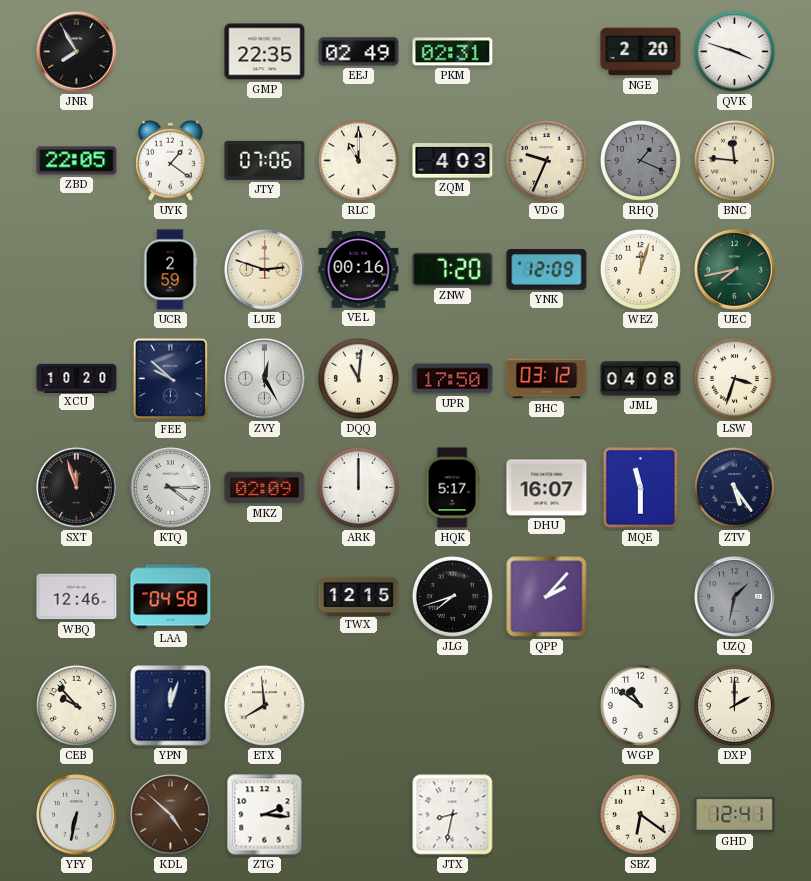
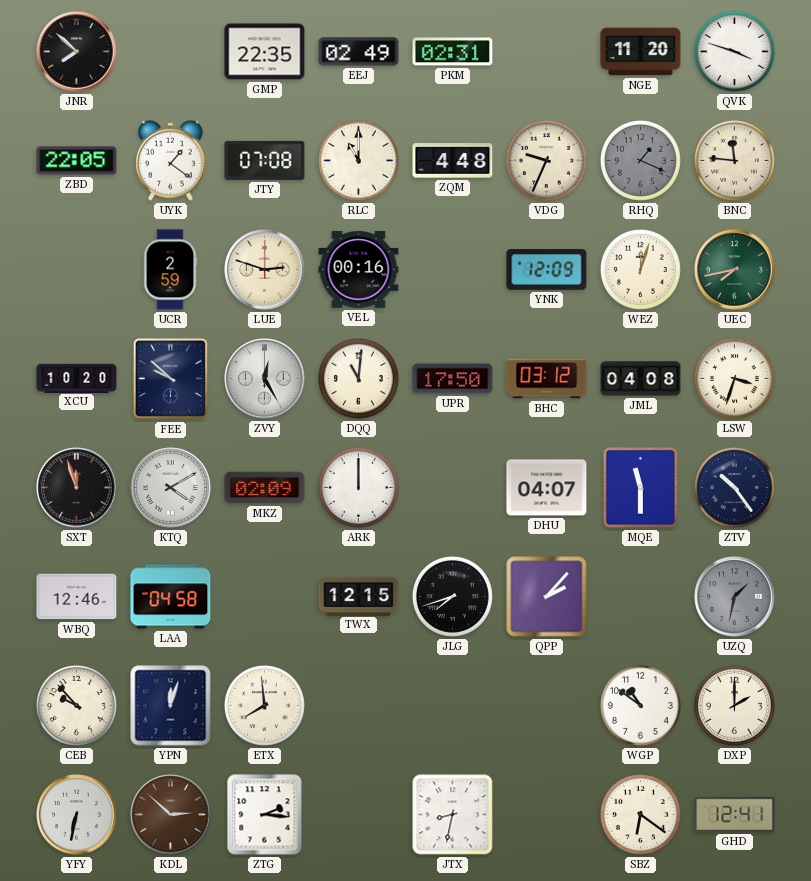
JNR: 7:55 -> 7:52
NGE: 2:20 -> 11:20
JTY: 07:06 -> 07:08
ZQM: 4:03 -> 4:48
ZNW: 7:20 -> none
KTQ: 4:15 -> 4:10
HQK: 5:17 -> none
DHU: 16:07 -> 04:07
ZTV: 5:24 -> 10:24
KDL: 4:52 -> 2:52
